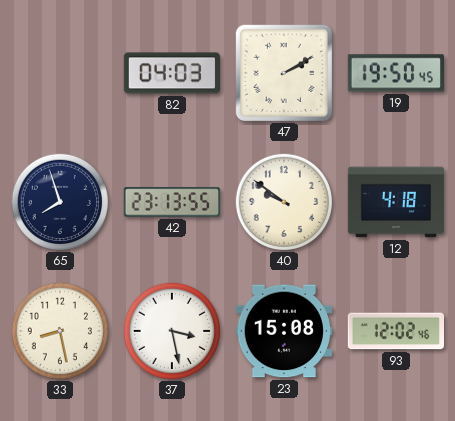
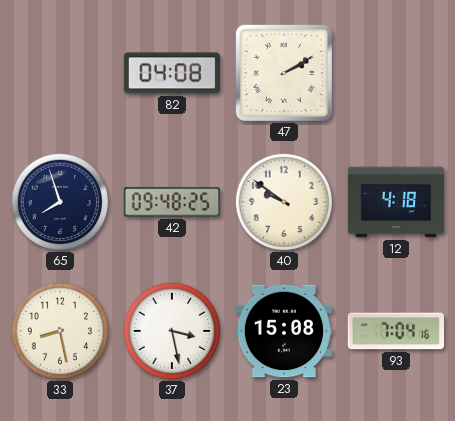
82: 04:03 -> 04:08
19: 19:50 -> none
42: 23:13 -> 09:48
93: 12:02 -> 7:04
